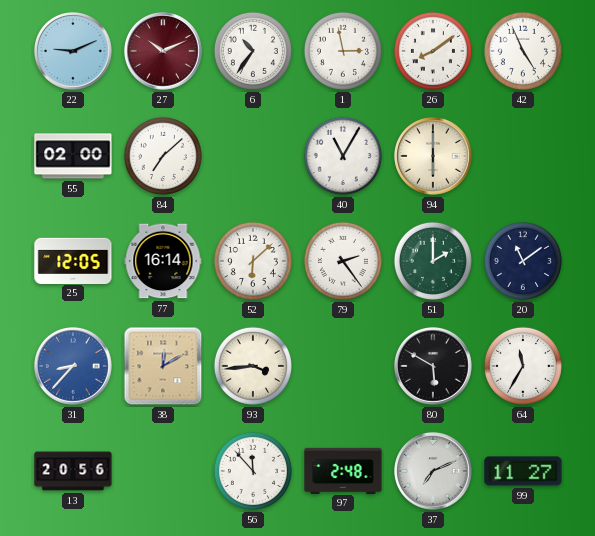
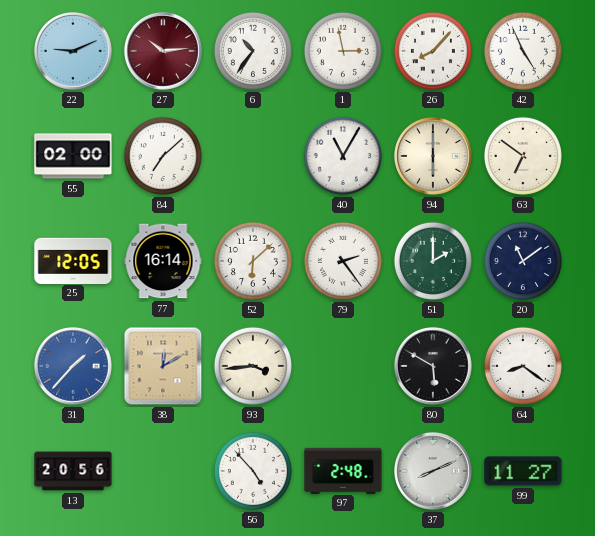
27: 10:11 -> 10:14
26: 8:09 -> 8:07
63: none -> 6:51
31: 8:37 -> 1:37
64: 11:35 -> 8:21
56: 11:53 -> 4:53
37: 7:11 -> 8:11
